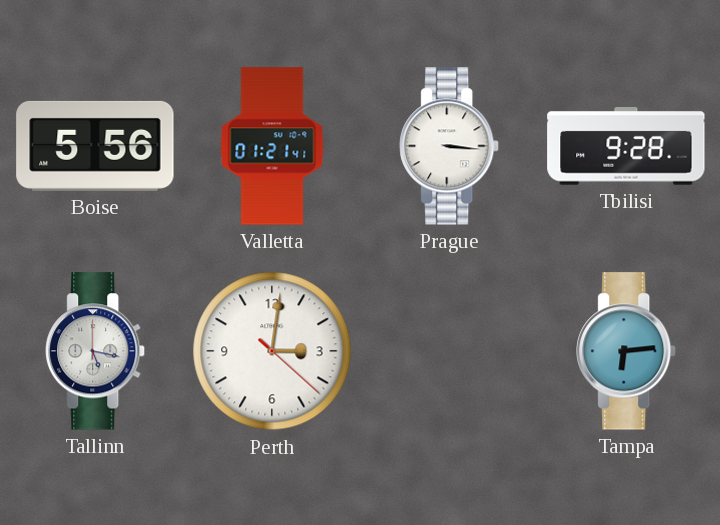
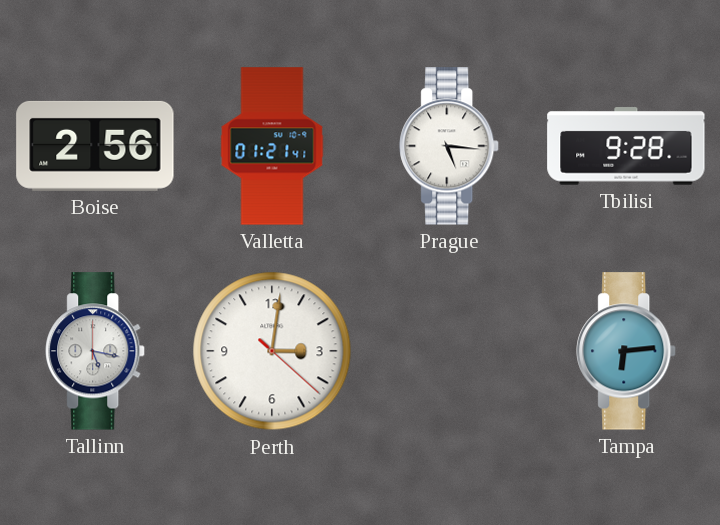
Boise: 5:56 -> 2:56
Prague: 3:16 -> 5:16
